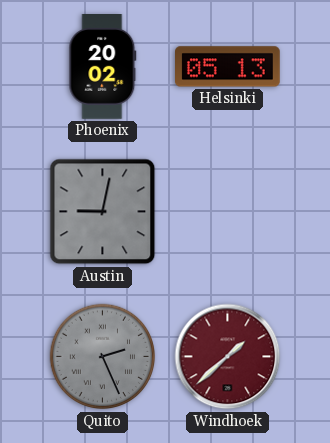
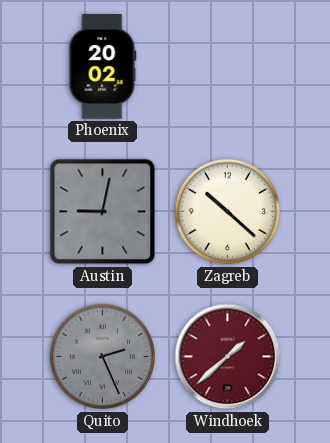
Helsinki: 05:13 -> none
Zagreb: none -> 10:22
